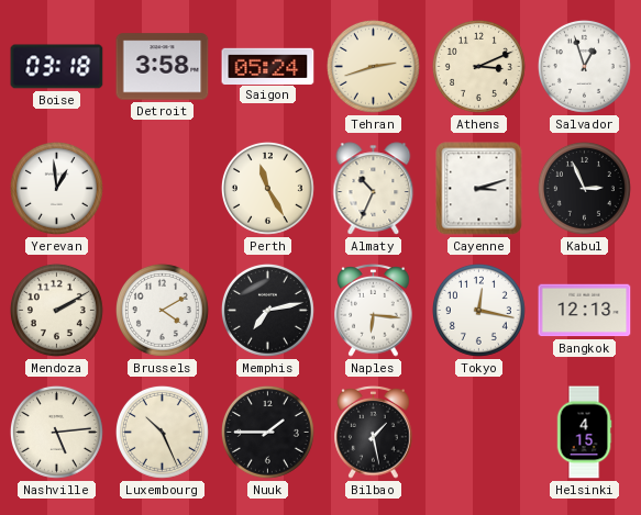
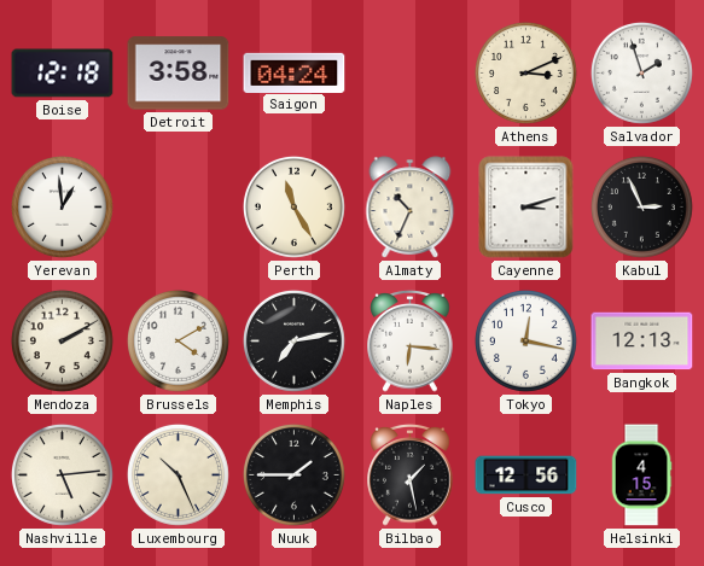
Boise: 03:18 -> 12:18
Saigon: 05:24 -> 04:24
Tehran: 2:42 -> none
Salvador: 12:57 -> 1:57
Cusco: none -> 12:56
